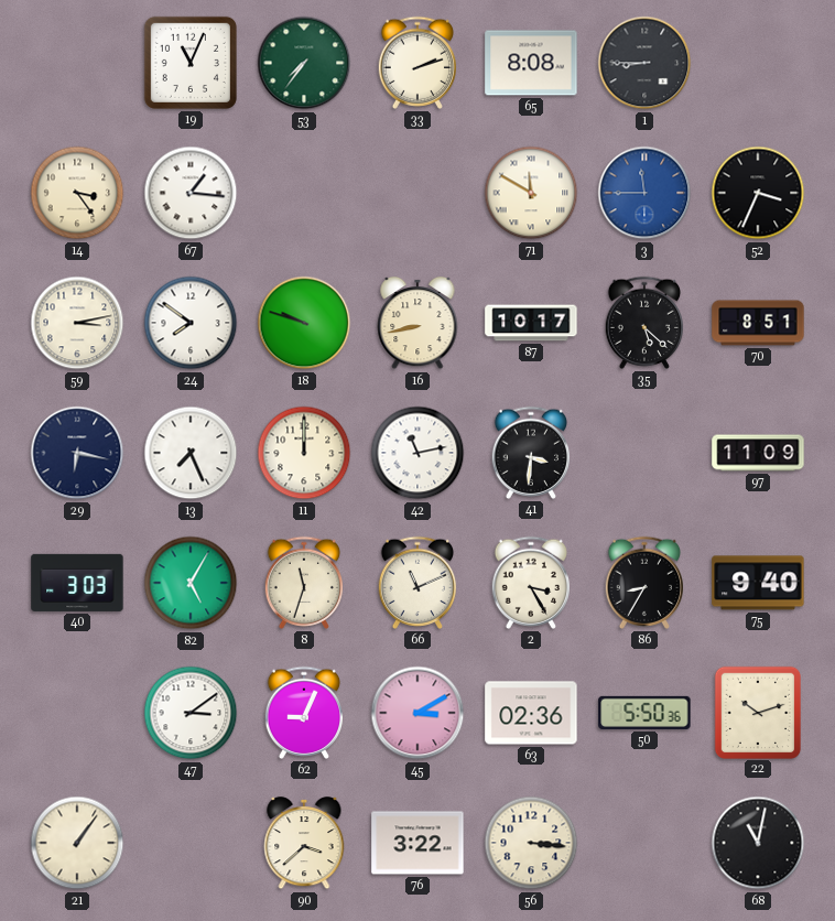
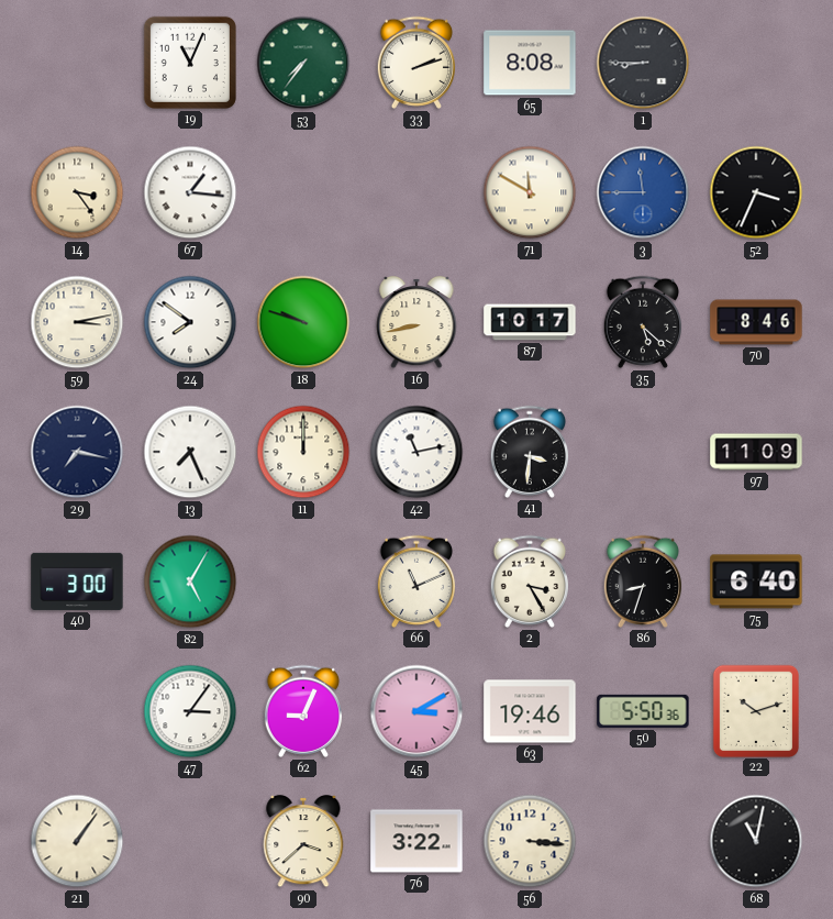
70: 8:51 -> 8:46
29: 6:17 -> 7:17
40: 3:03 -> 3:00
8: 11:33 -> none
86: 8:35 -> 8:33
75: 9:40 -> 6:40
47: 3:09 -> 3:06
63: 02:36 -> 19:46
